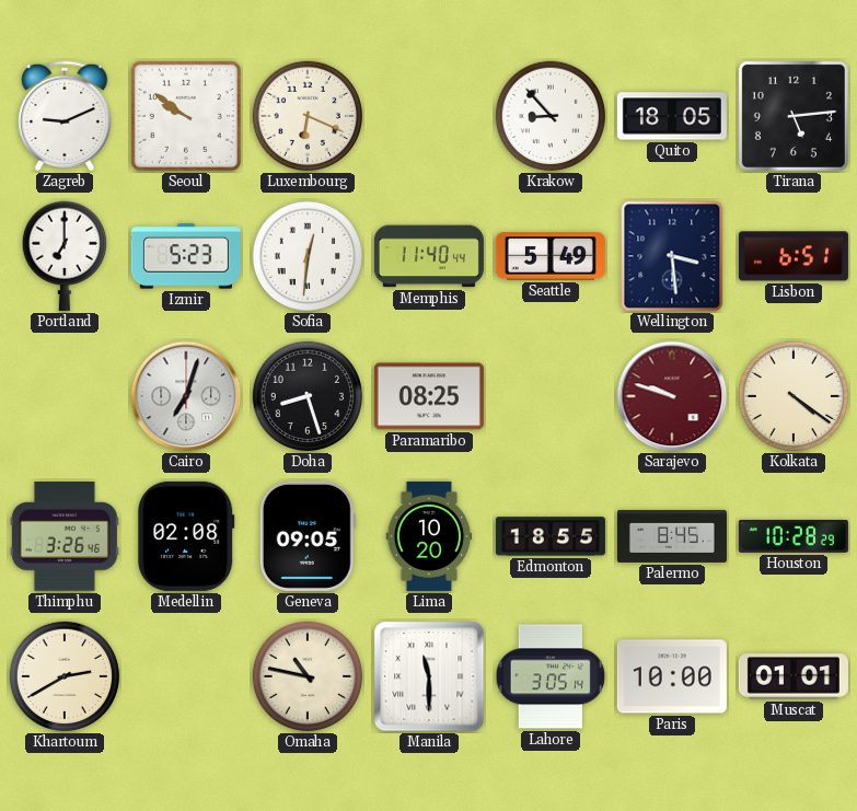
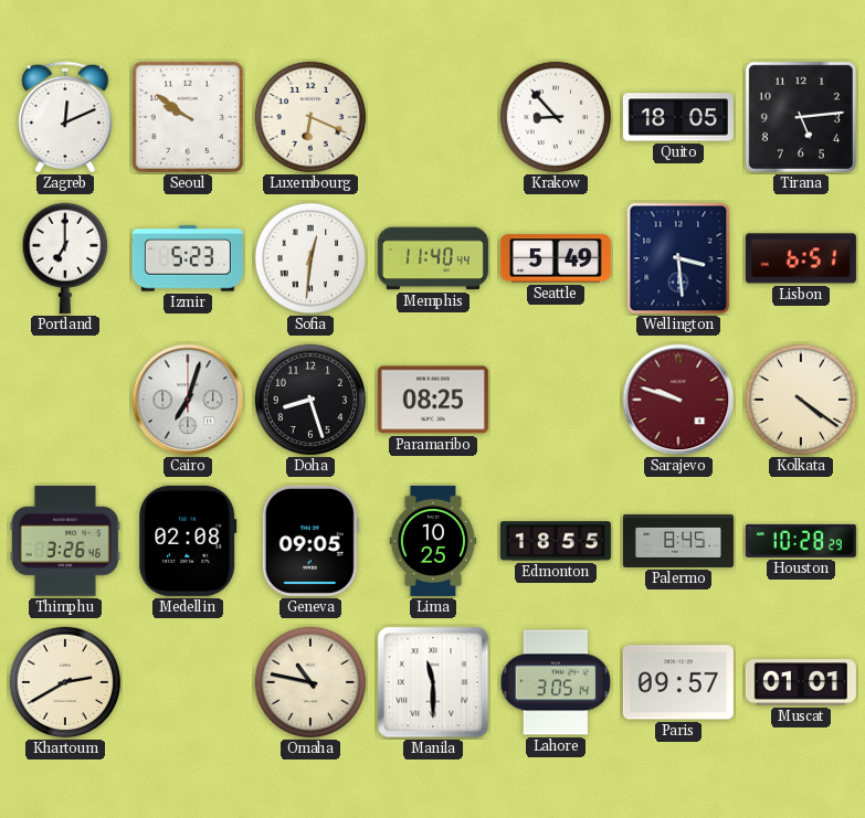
Zagreb: 9:11 -> 12:11
Lima: 10:20 -> 10:25
Paris: 10:00 -> 09:57
